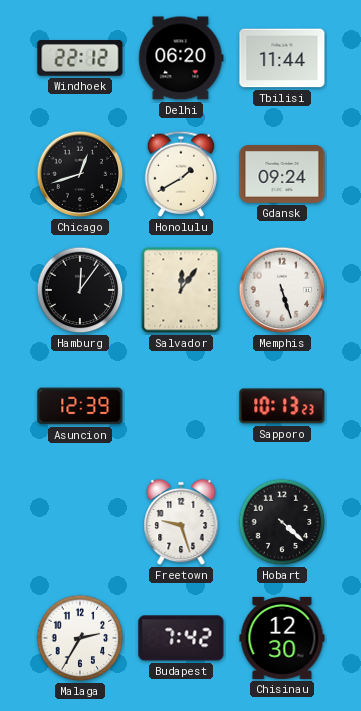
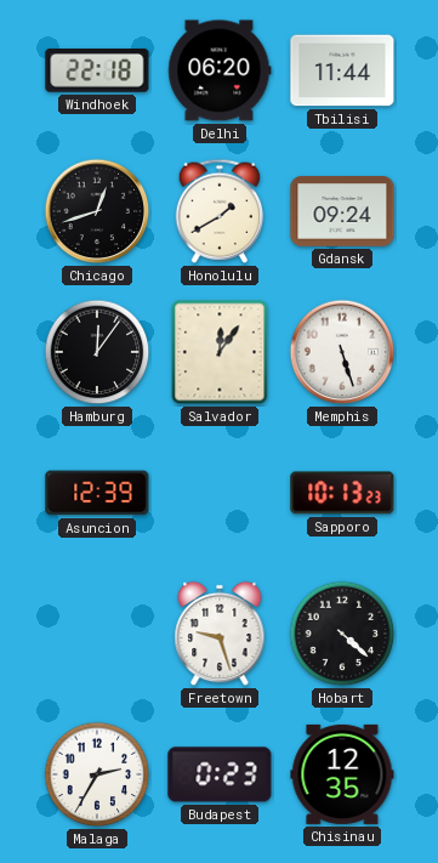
Windhoek: 22:12 -> 22:18
Budapest: 7:42 -> 0:23
Chisinau: 12:30 -> 12:35
